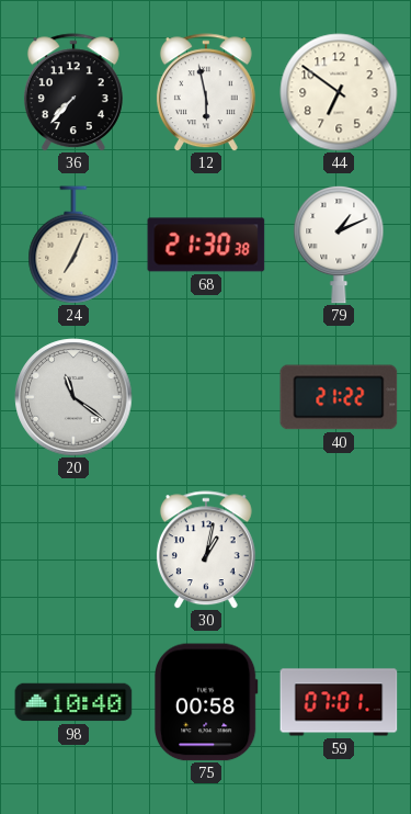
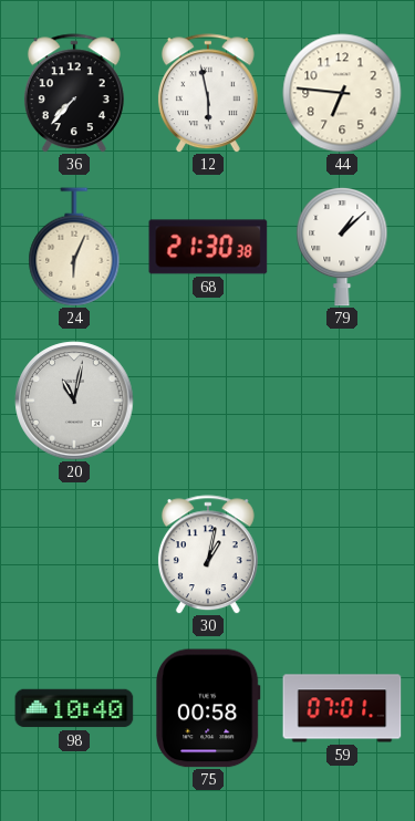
44: 6:51 -> 6:46
24: 7:04 -> 6:04
79: 1:11 -> 1:08
20: 11:21 -> 11:02
40: 21:22 -> none
